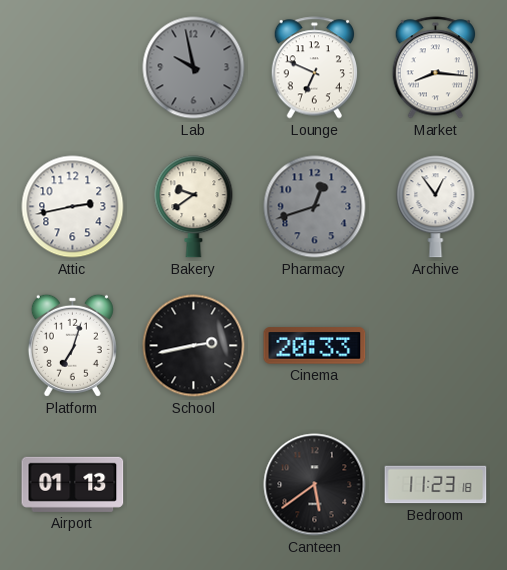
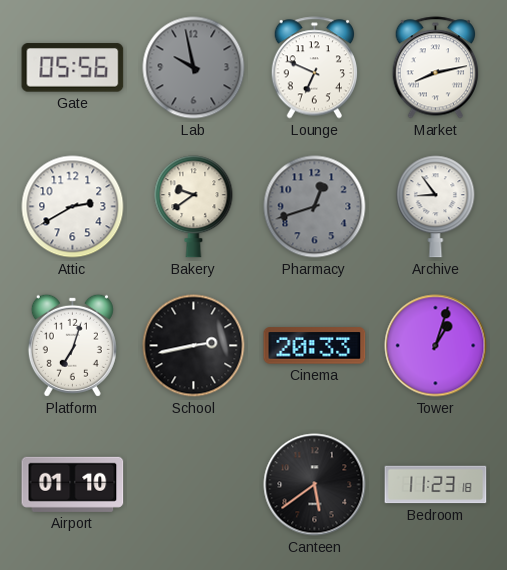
Gate: none -> 05:56
Market: 8:16 -> 8:13
Attic: 2:43 -> 2:40
Archive: 12:54 -> 8:54
Tower: none -> 1:03
Airport: 01:13 -> 01:10
